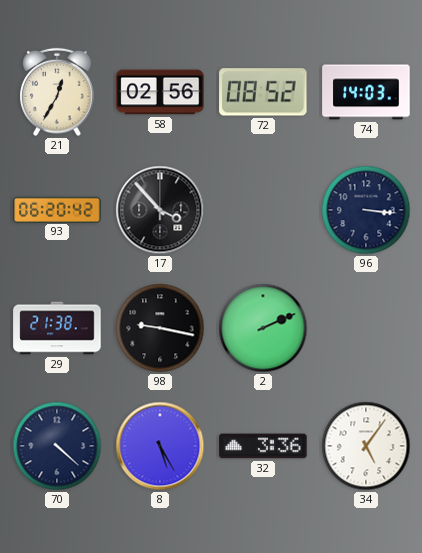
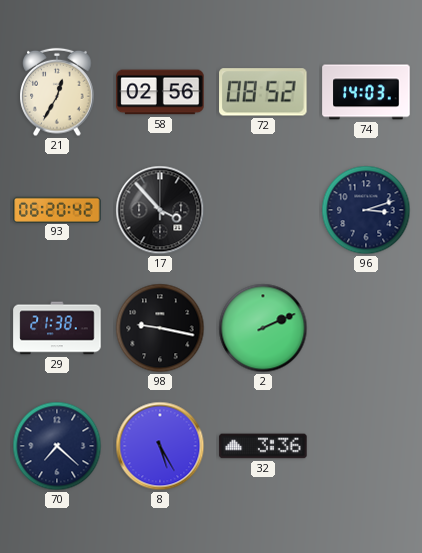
96: 3:16 -> 3:12
70: 4:22 -> 7:22
34: 5:06 -> none
